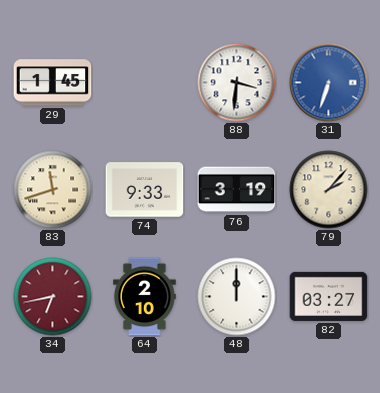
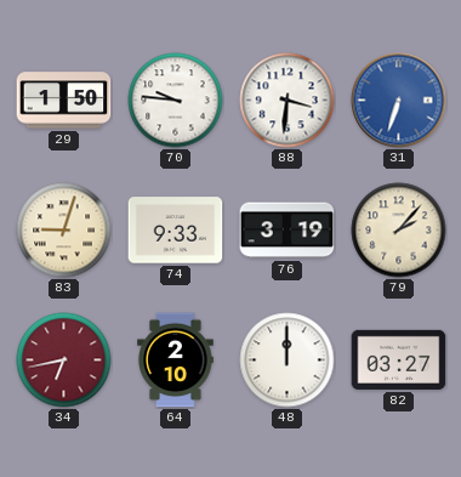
29: 1:45 -> 1:50
70: none -> 9:46
83: 11:42 -> 9:03
